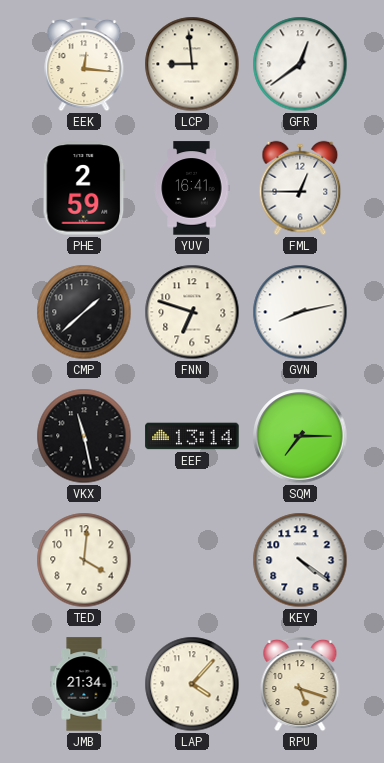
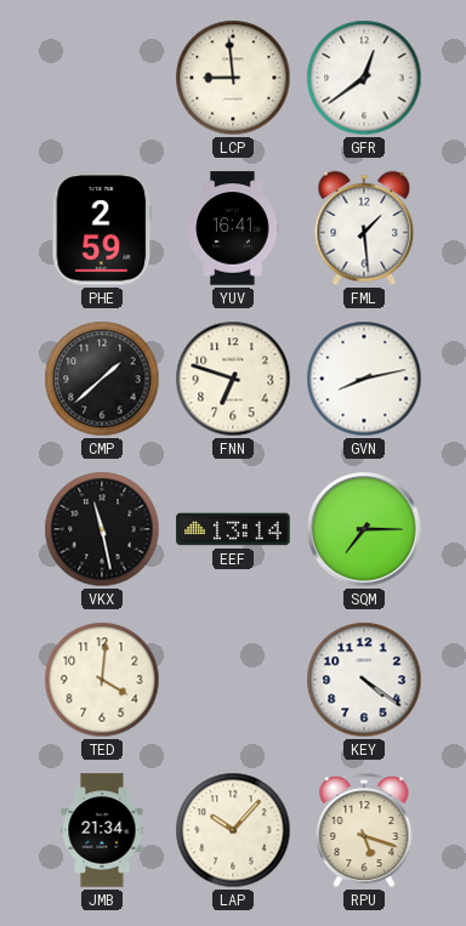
EEK: 12:16 -> none
FML: 12:45 -> 1:29
LAP: 4:07 -> 10:07
